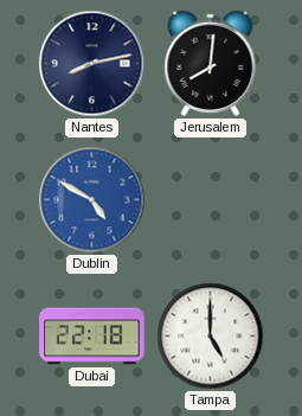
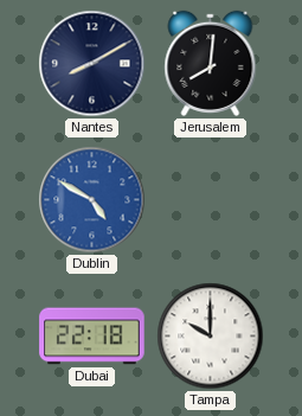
Nantes: 8:13 -> 8:10
Tampa: 5:00 -> 10:00
